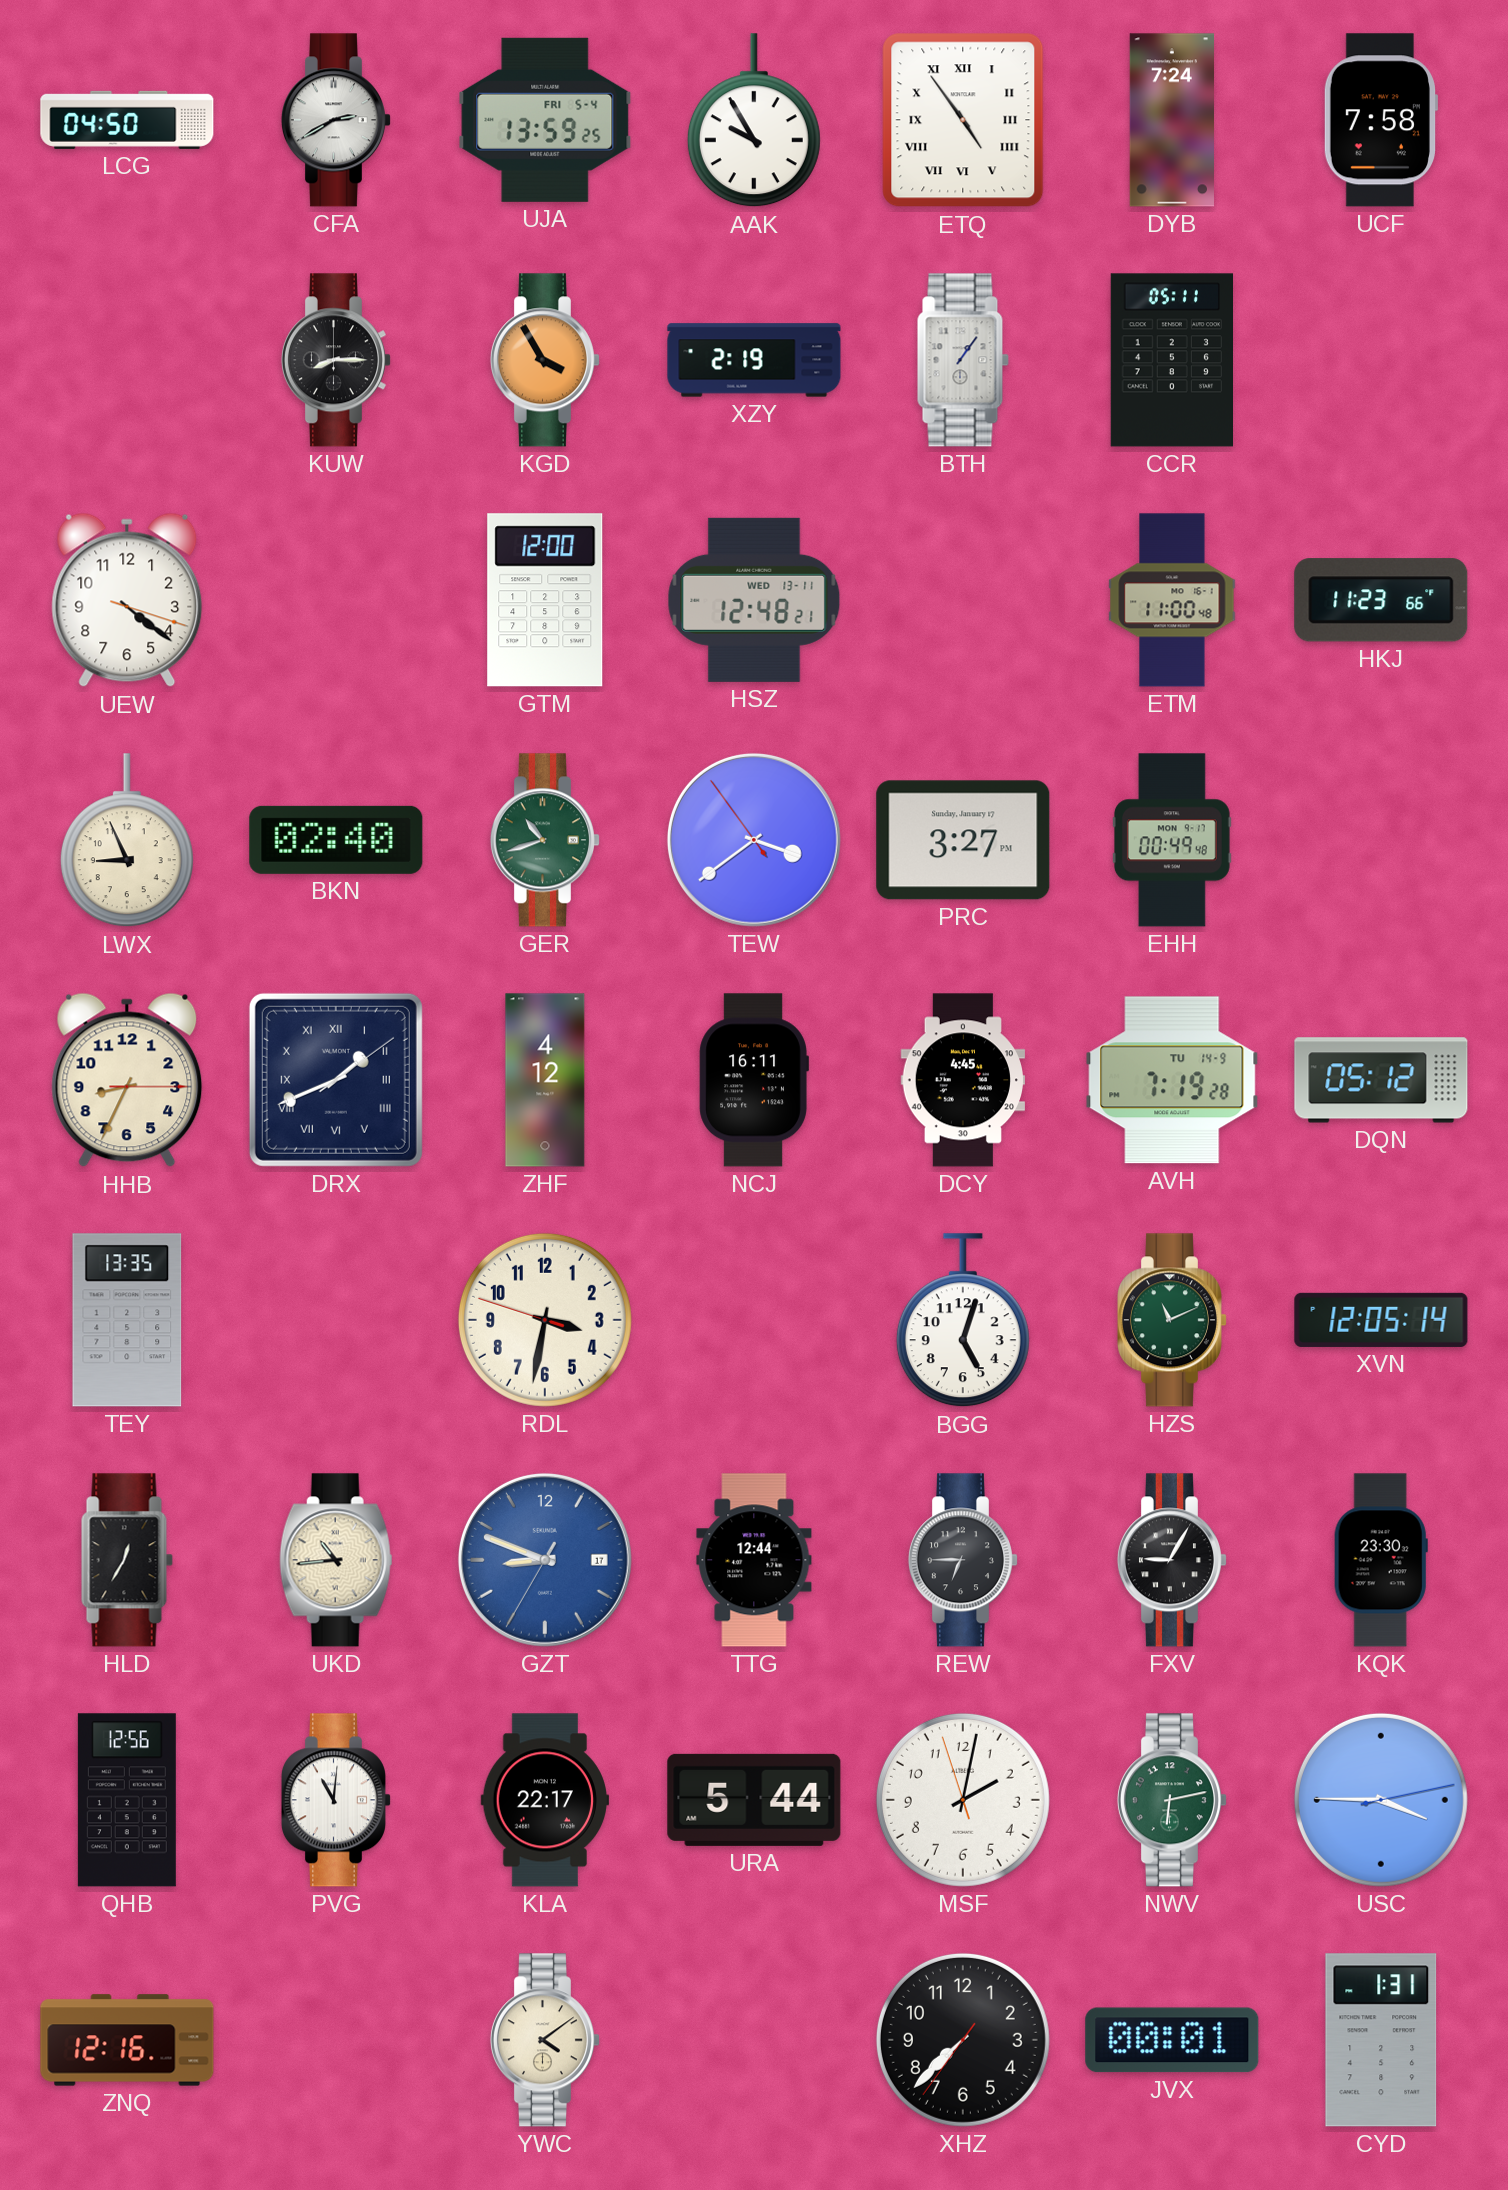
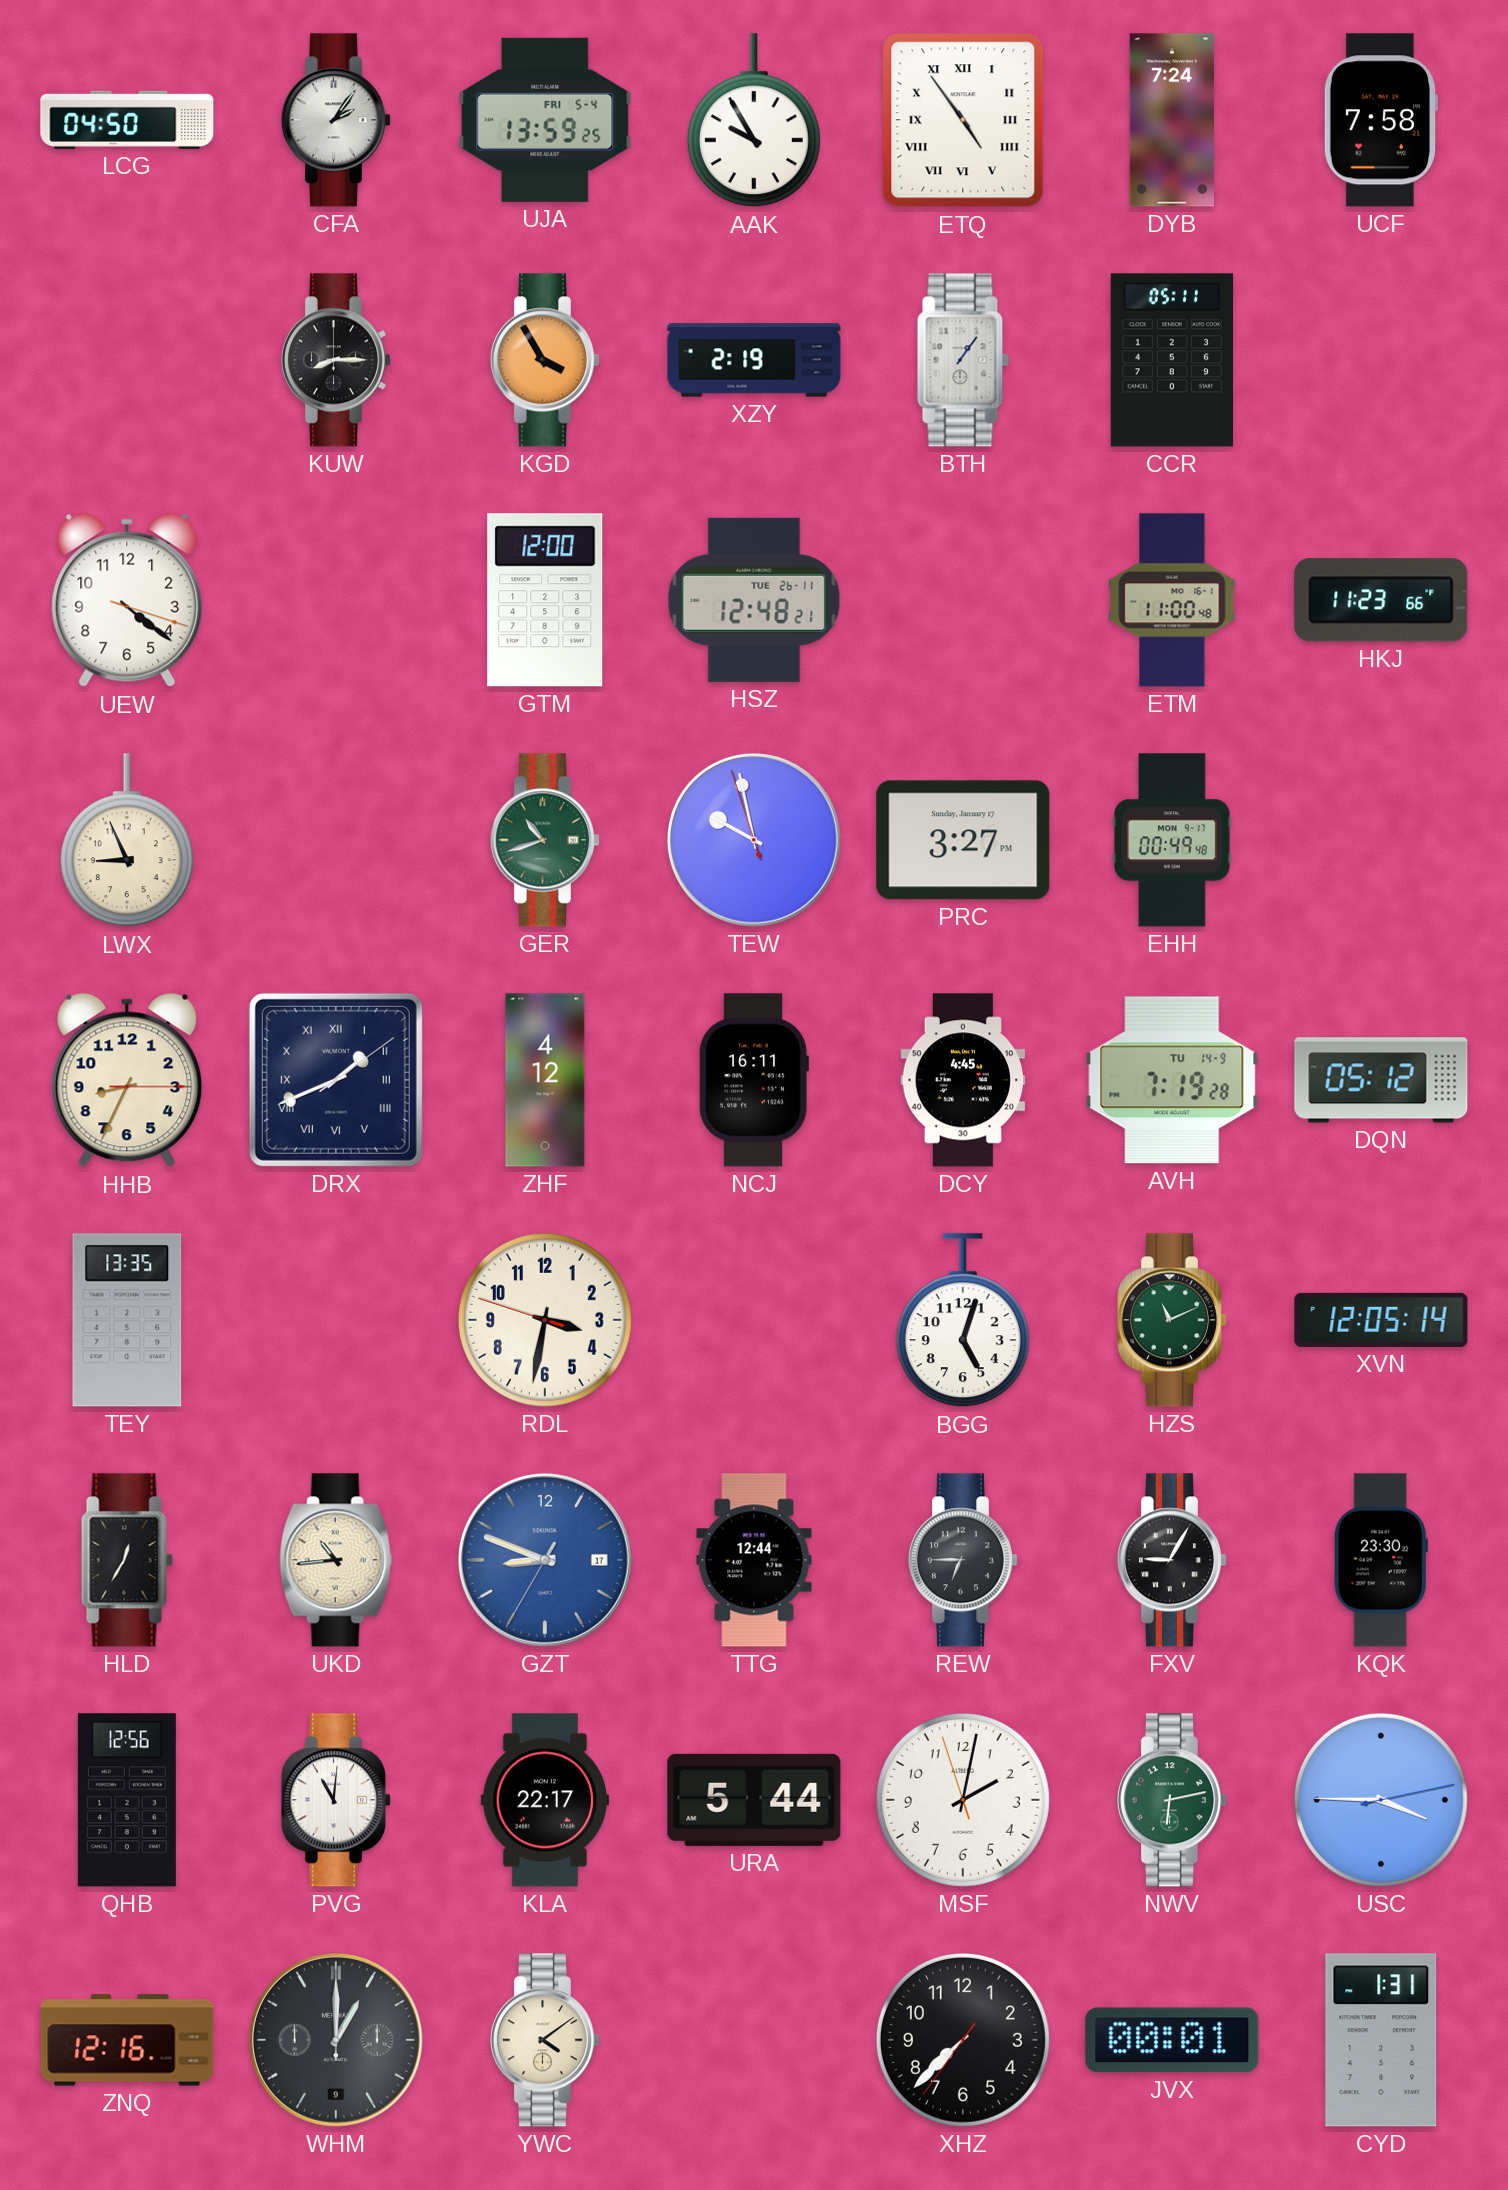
CFA: 2:40 -> 2:06
HSZ date: WED 13-11 -> TUE 26-11
BKN: 02:40 -> none
TEW: 3:38 -> 9:57
WHM: none -> 1:00
